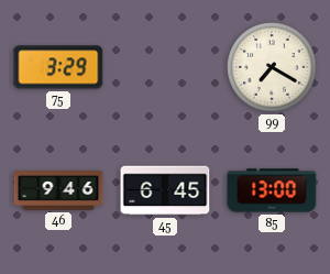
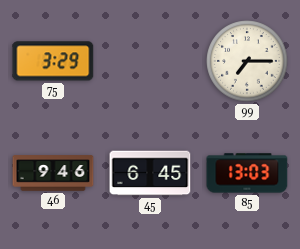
99: 7:20 -> 7:15
85: 13:00 -> 13:03
